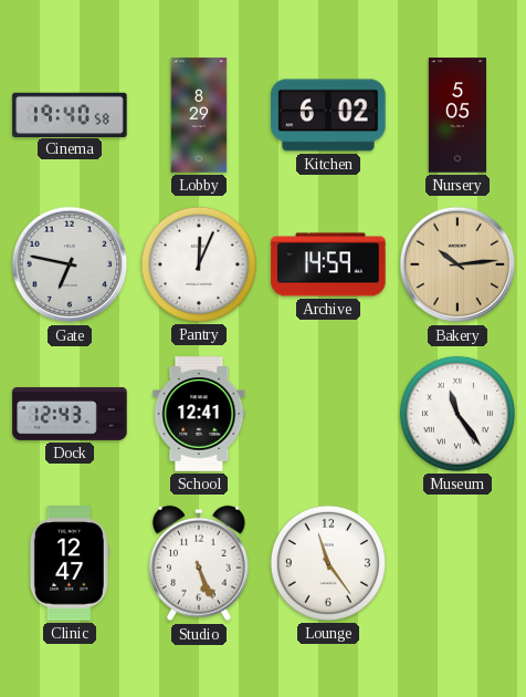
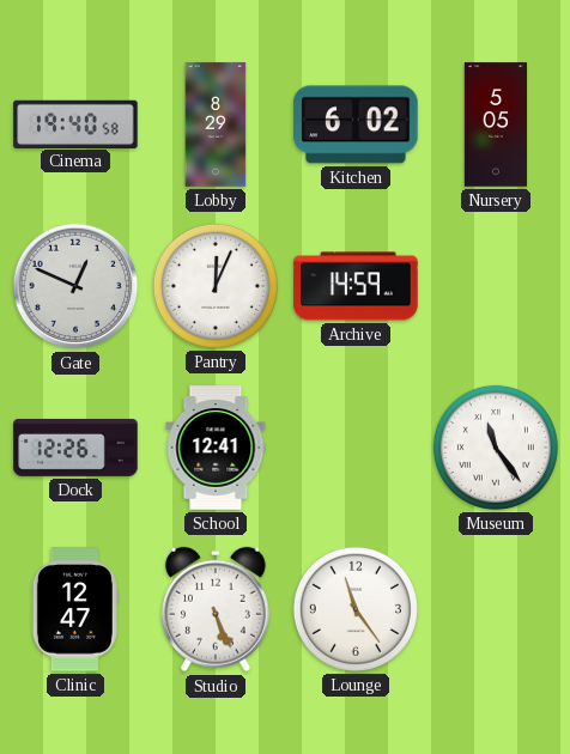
Gate: 6:47 -> 12:49
Bakery: 10:14 -> none
Dock: 12:43 -> 12:26
